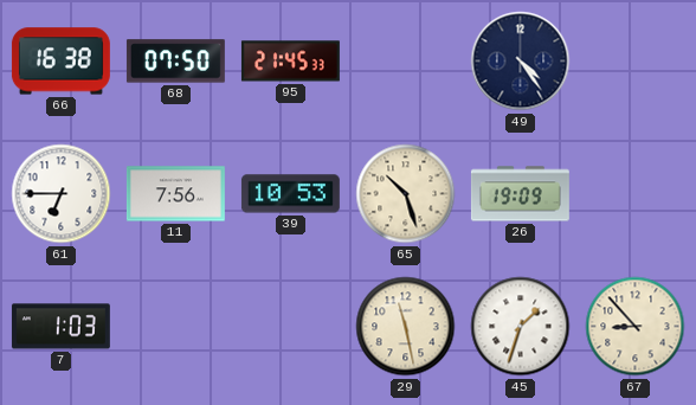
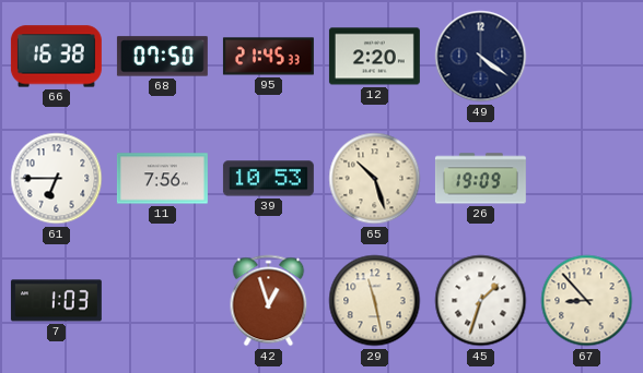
12: none -> 2:20
49: 4:24 -> 4:21
42: none -> 12:57
